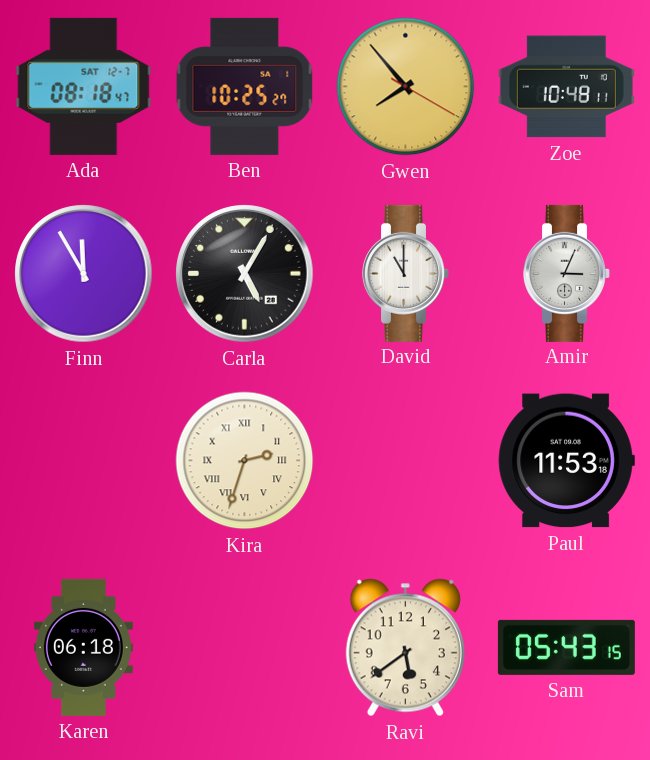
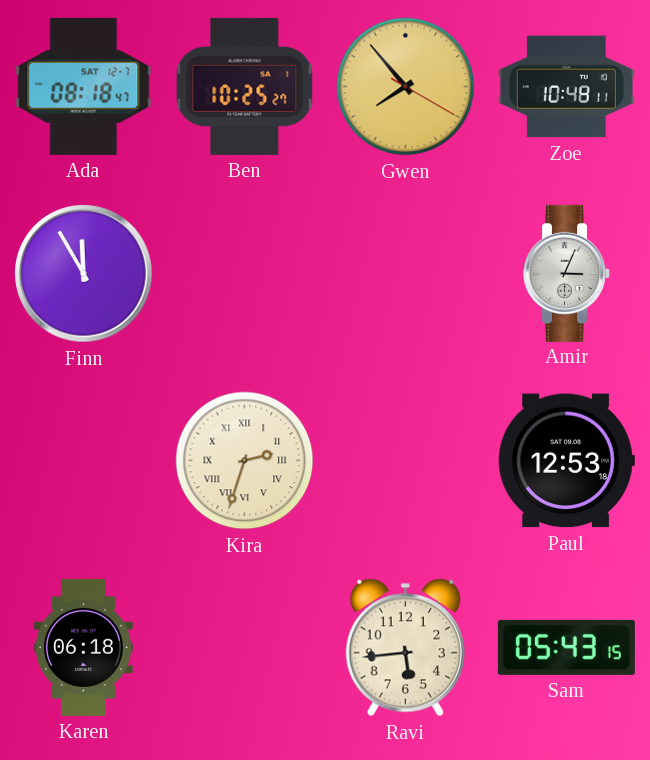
Carla: 5:05 -> none
David: 11:00 -> none
Paul: 11:53 -> 12:53
Ravi: 5:39 -> 5:44
